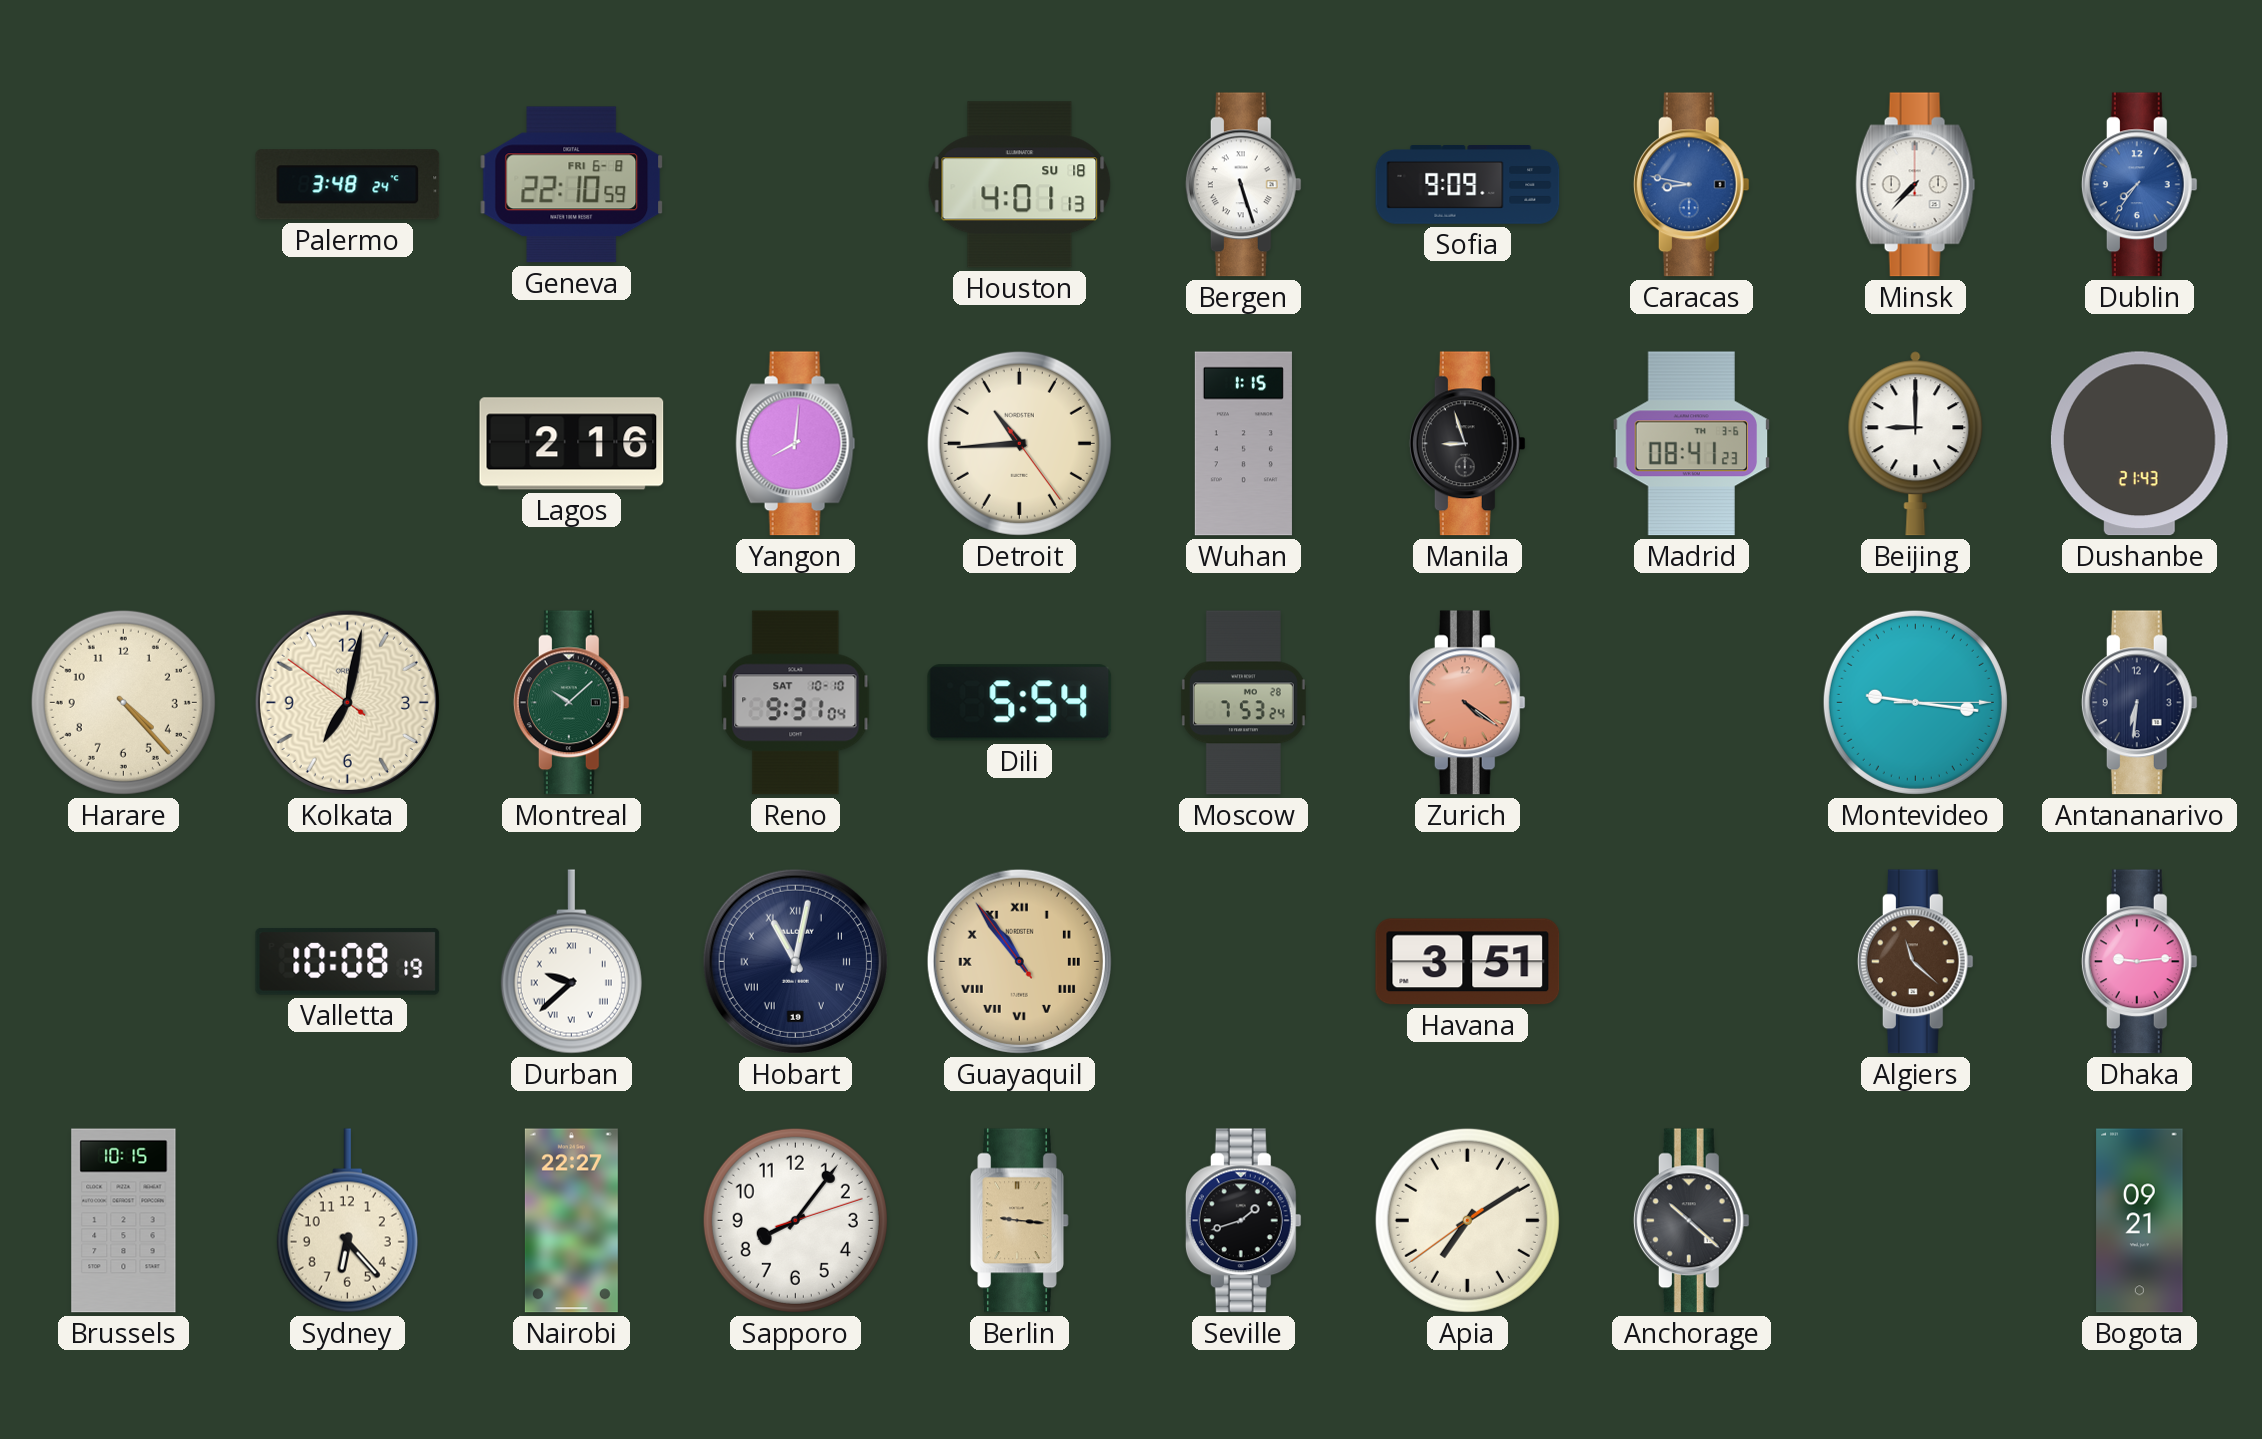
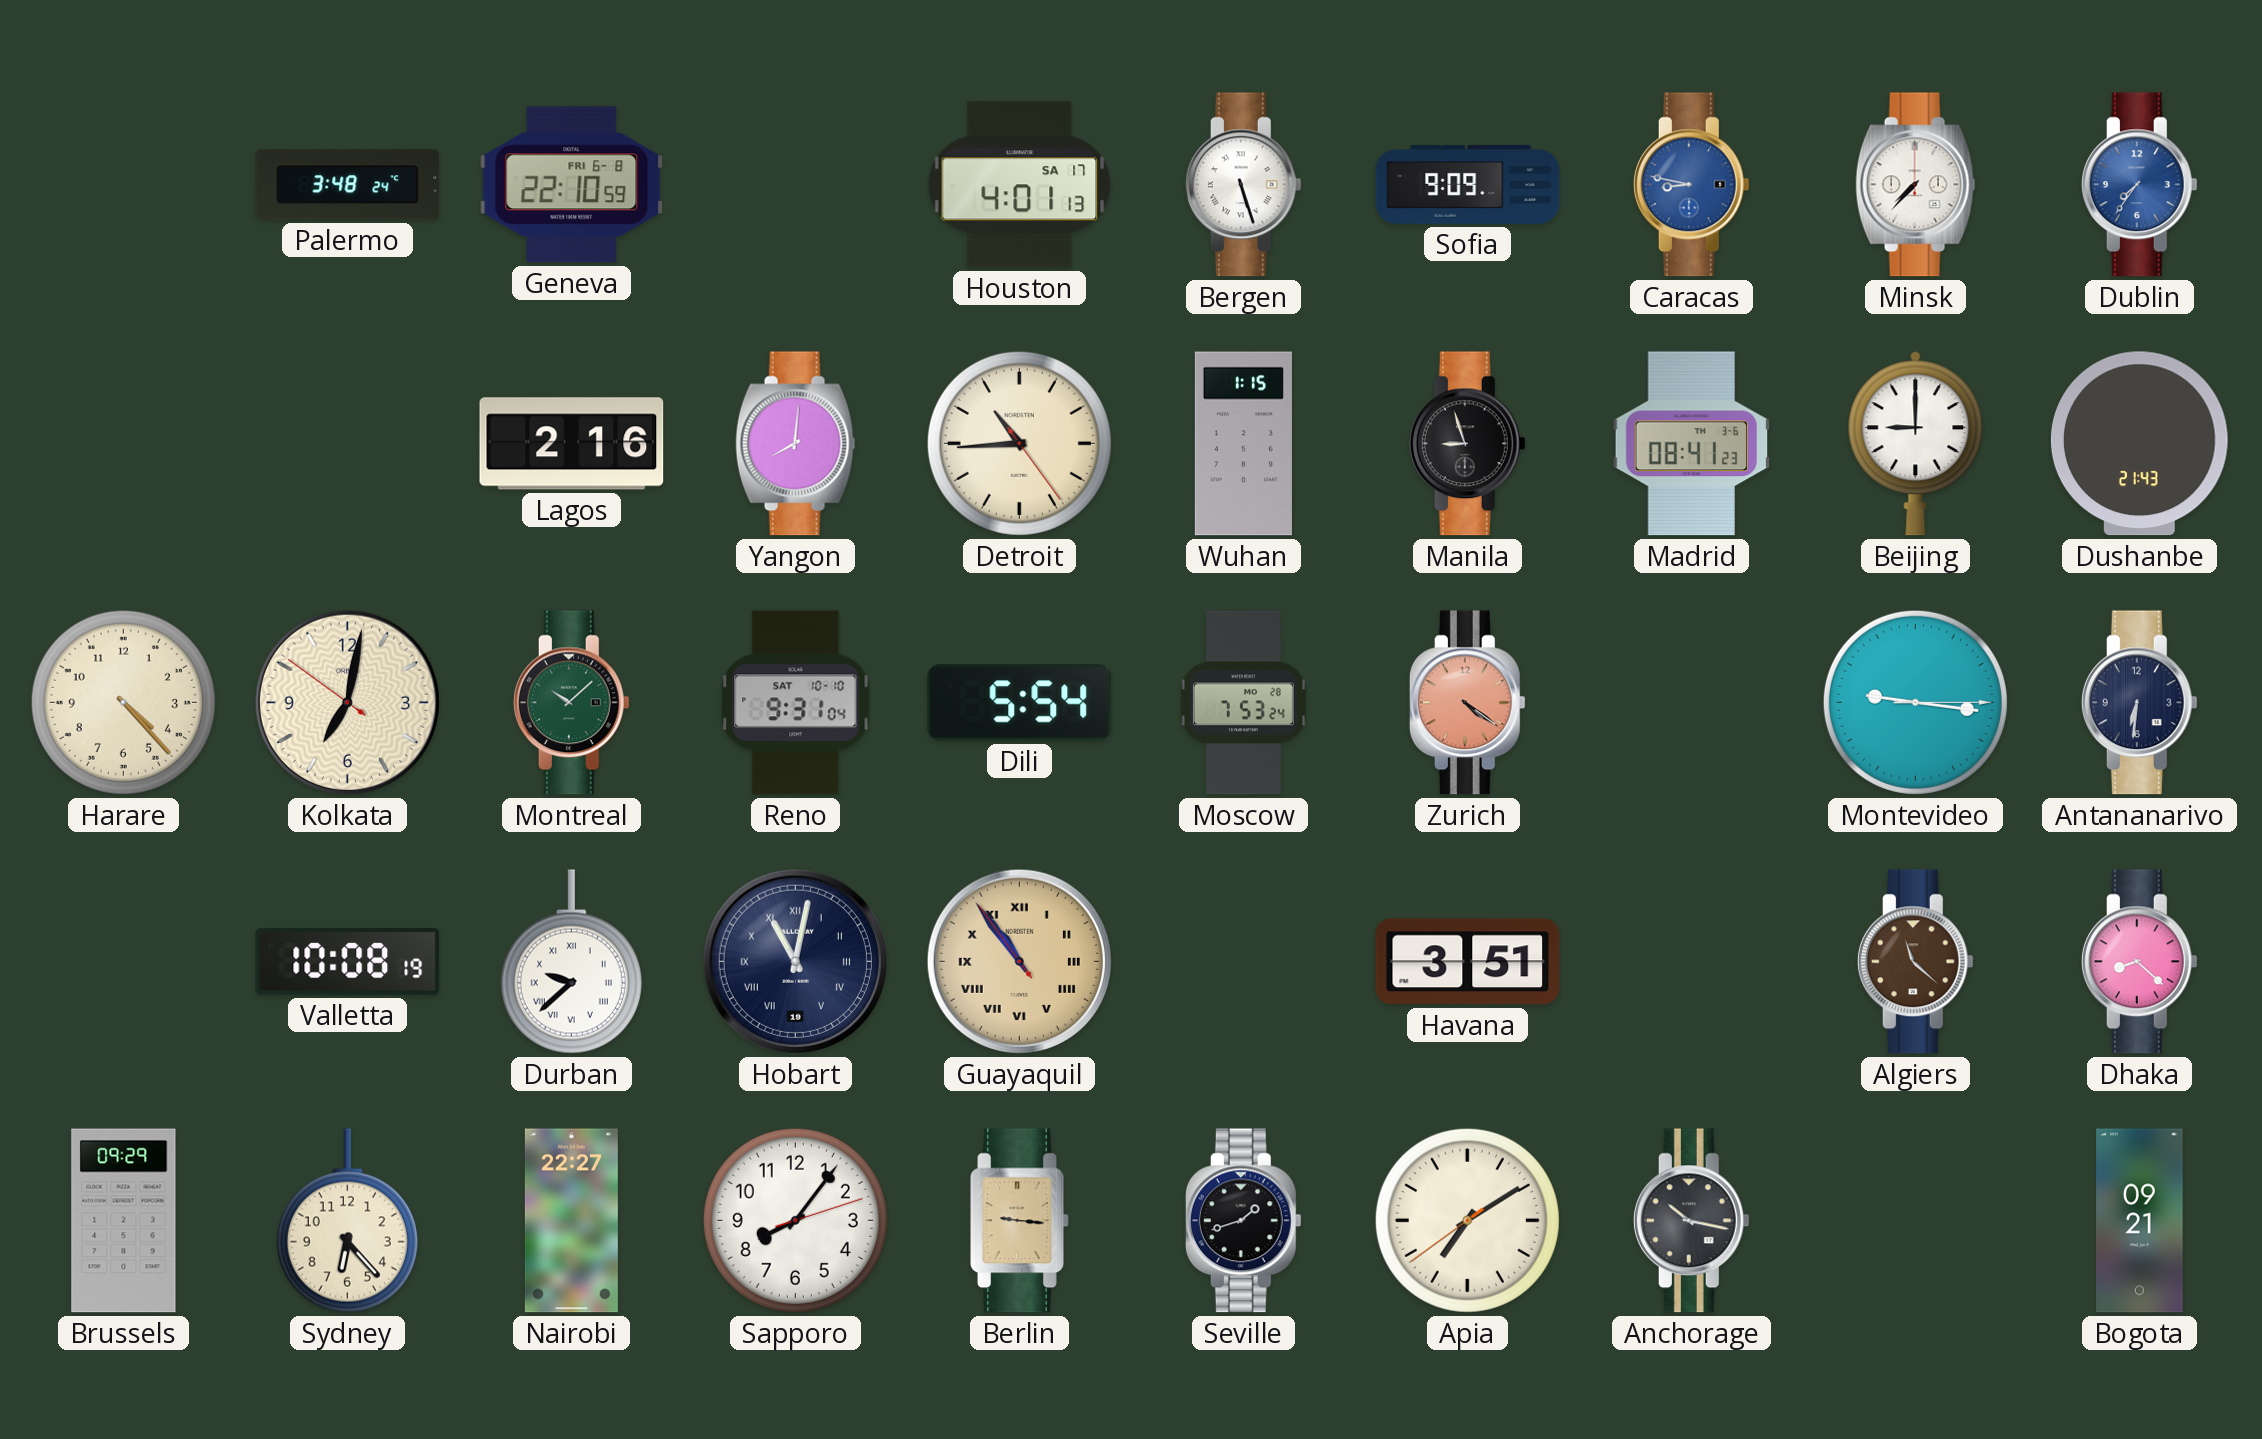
Houston date: SU 18 -> SA 17
Dhaka: 9:14 -> 8:22
Brussels: 10:15 -> 09:29
Anchorage: 10:22 -> 10:17
